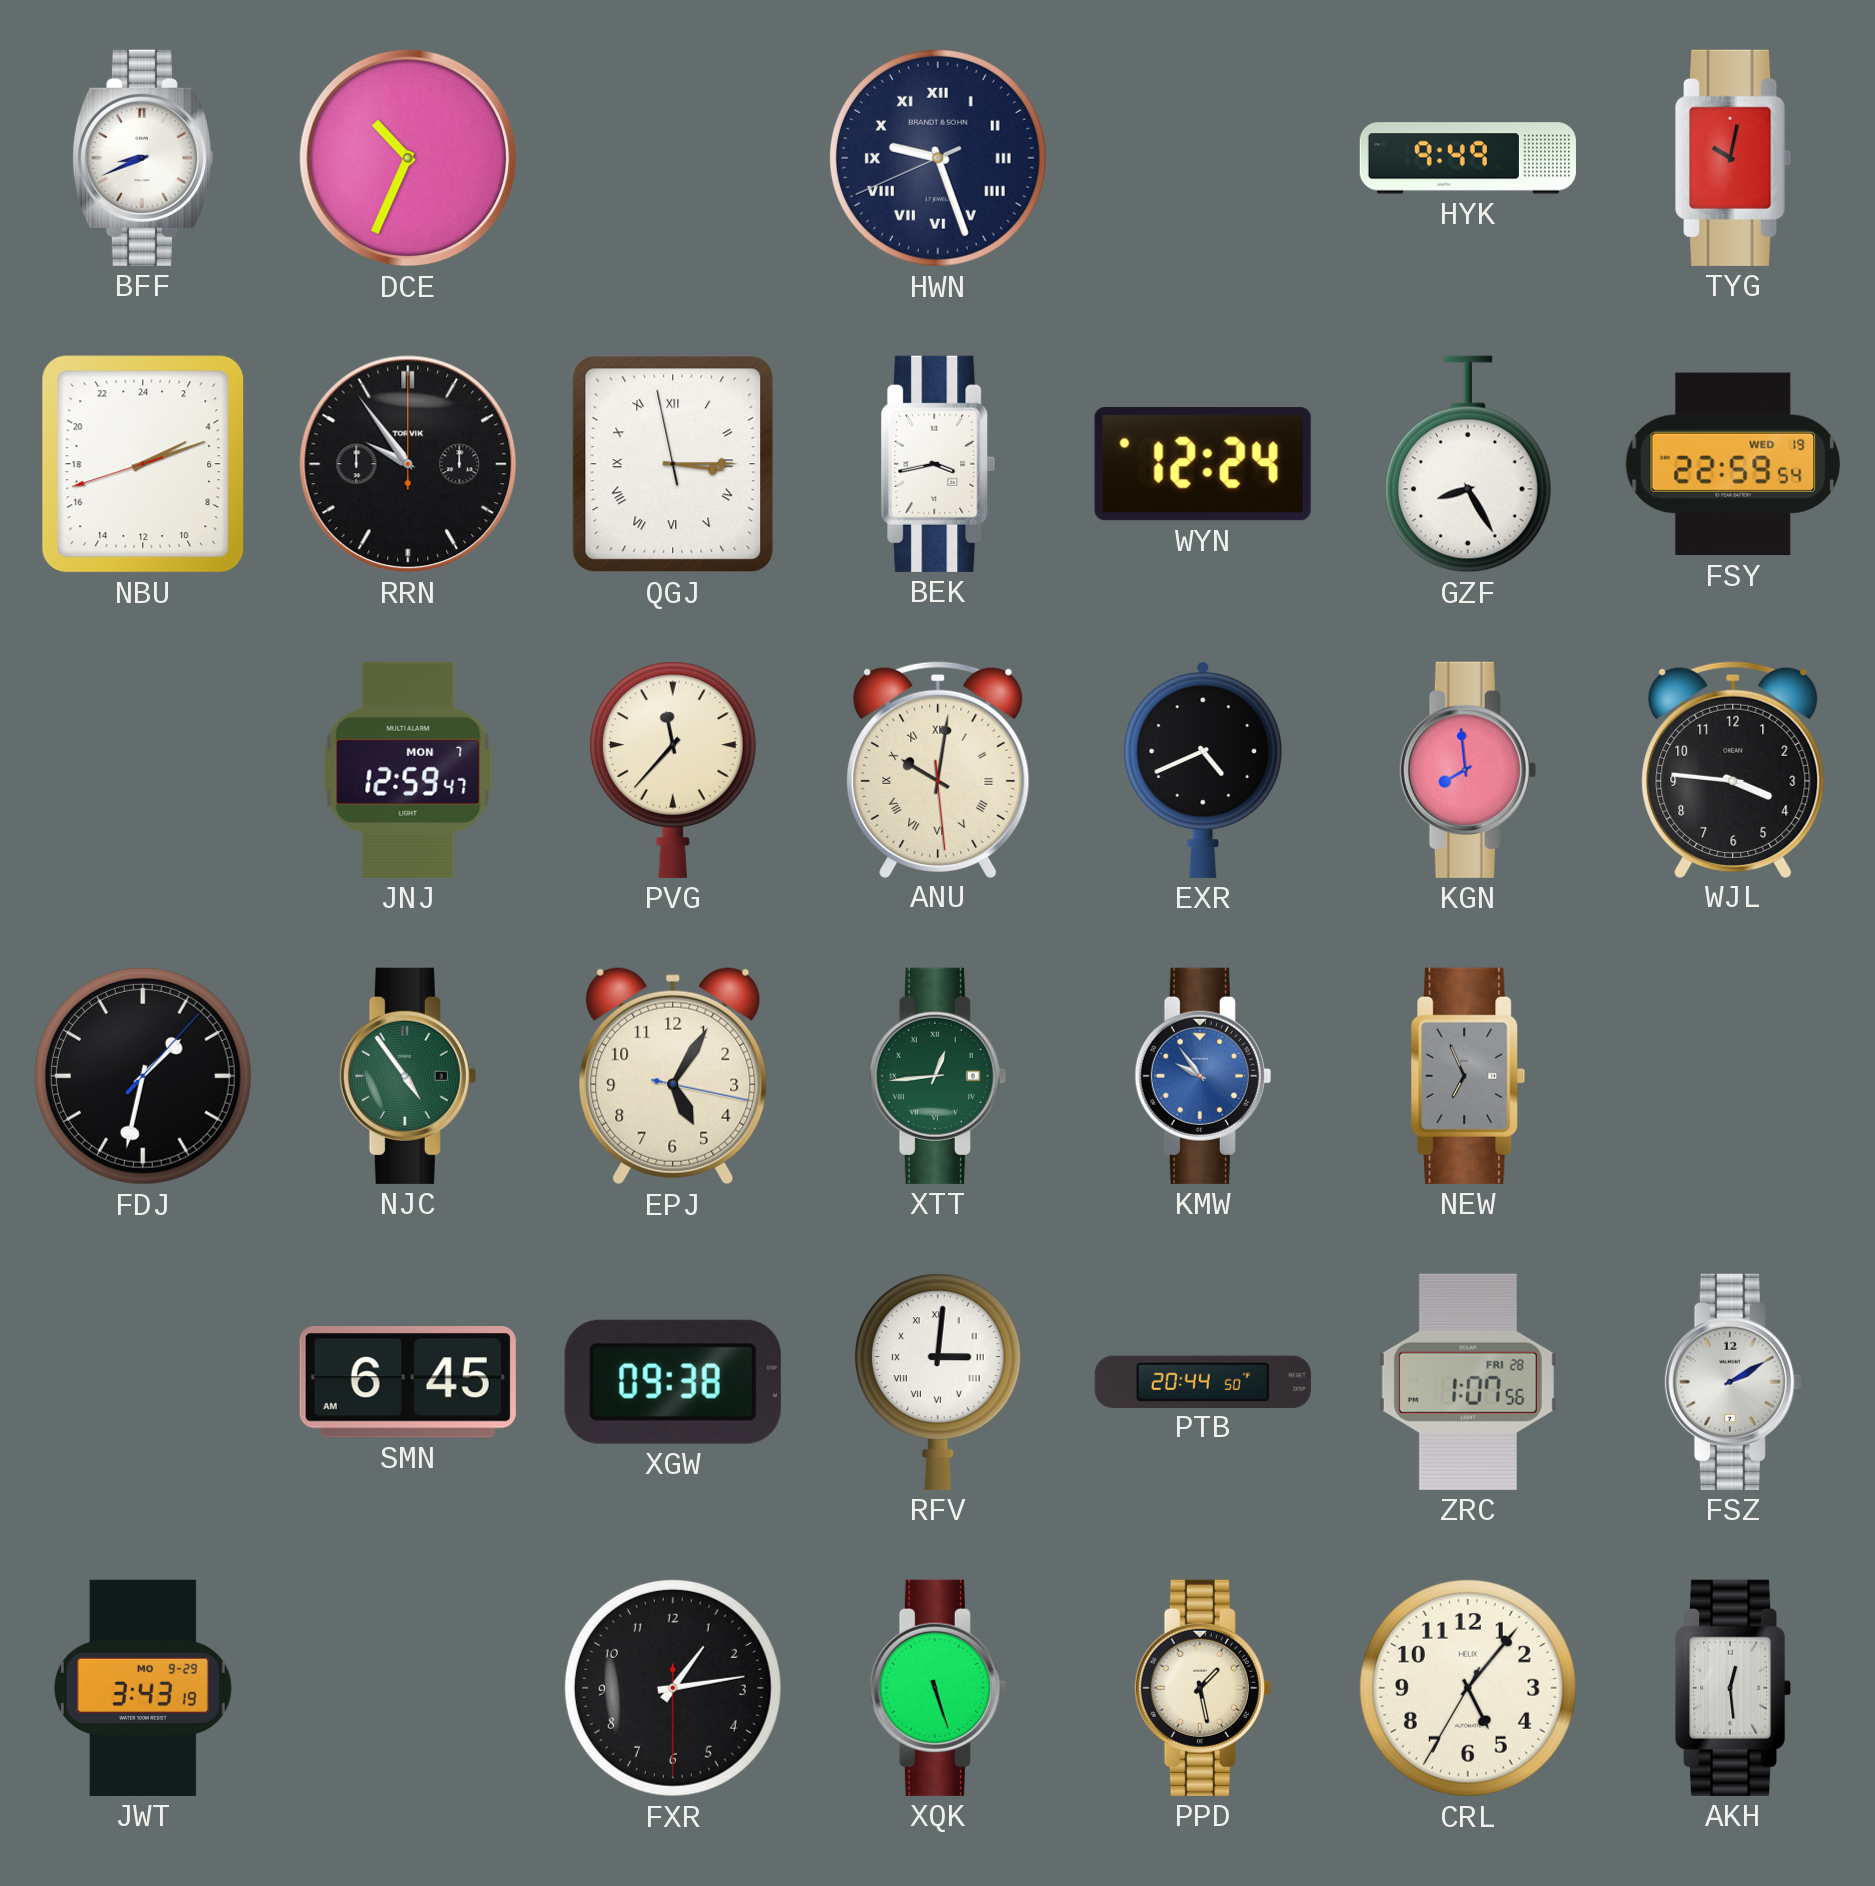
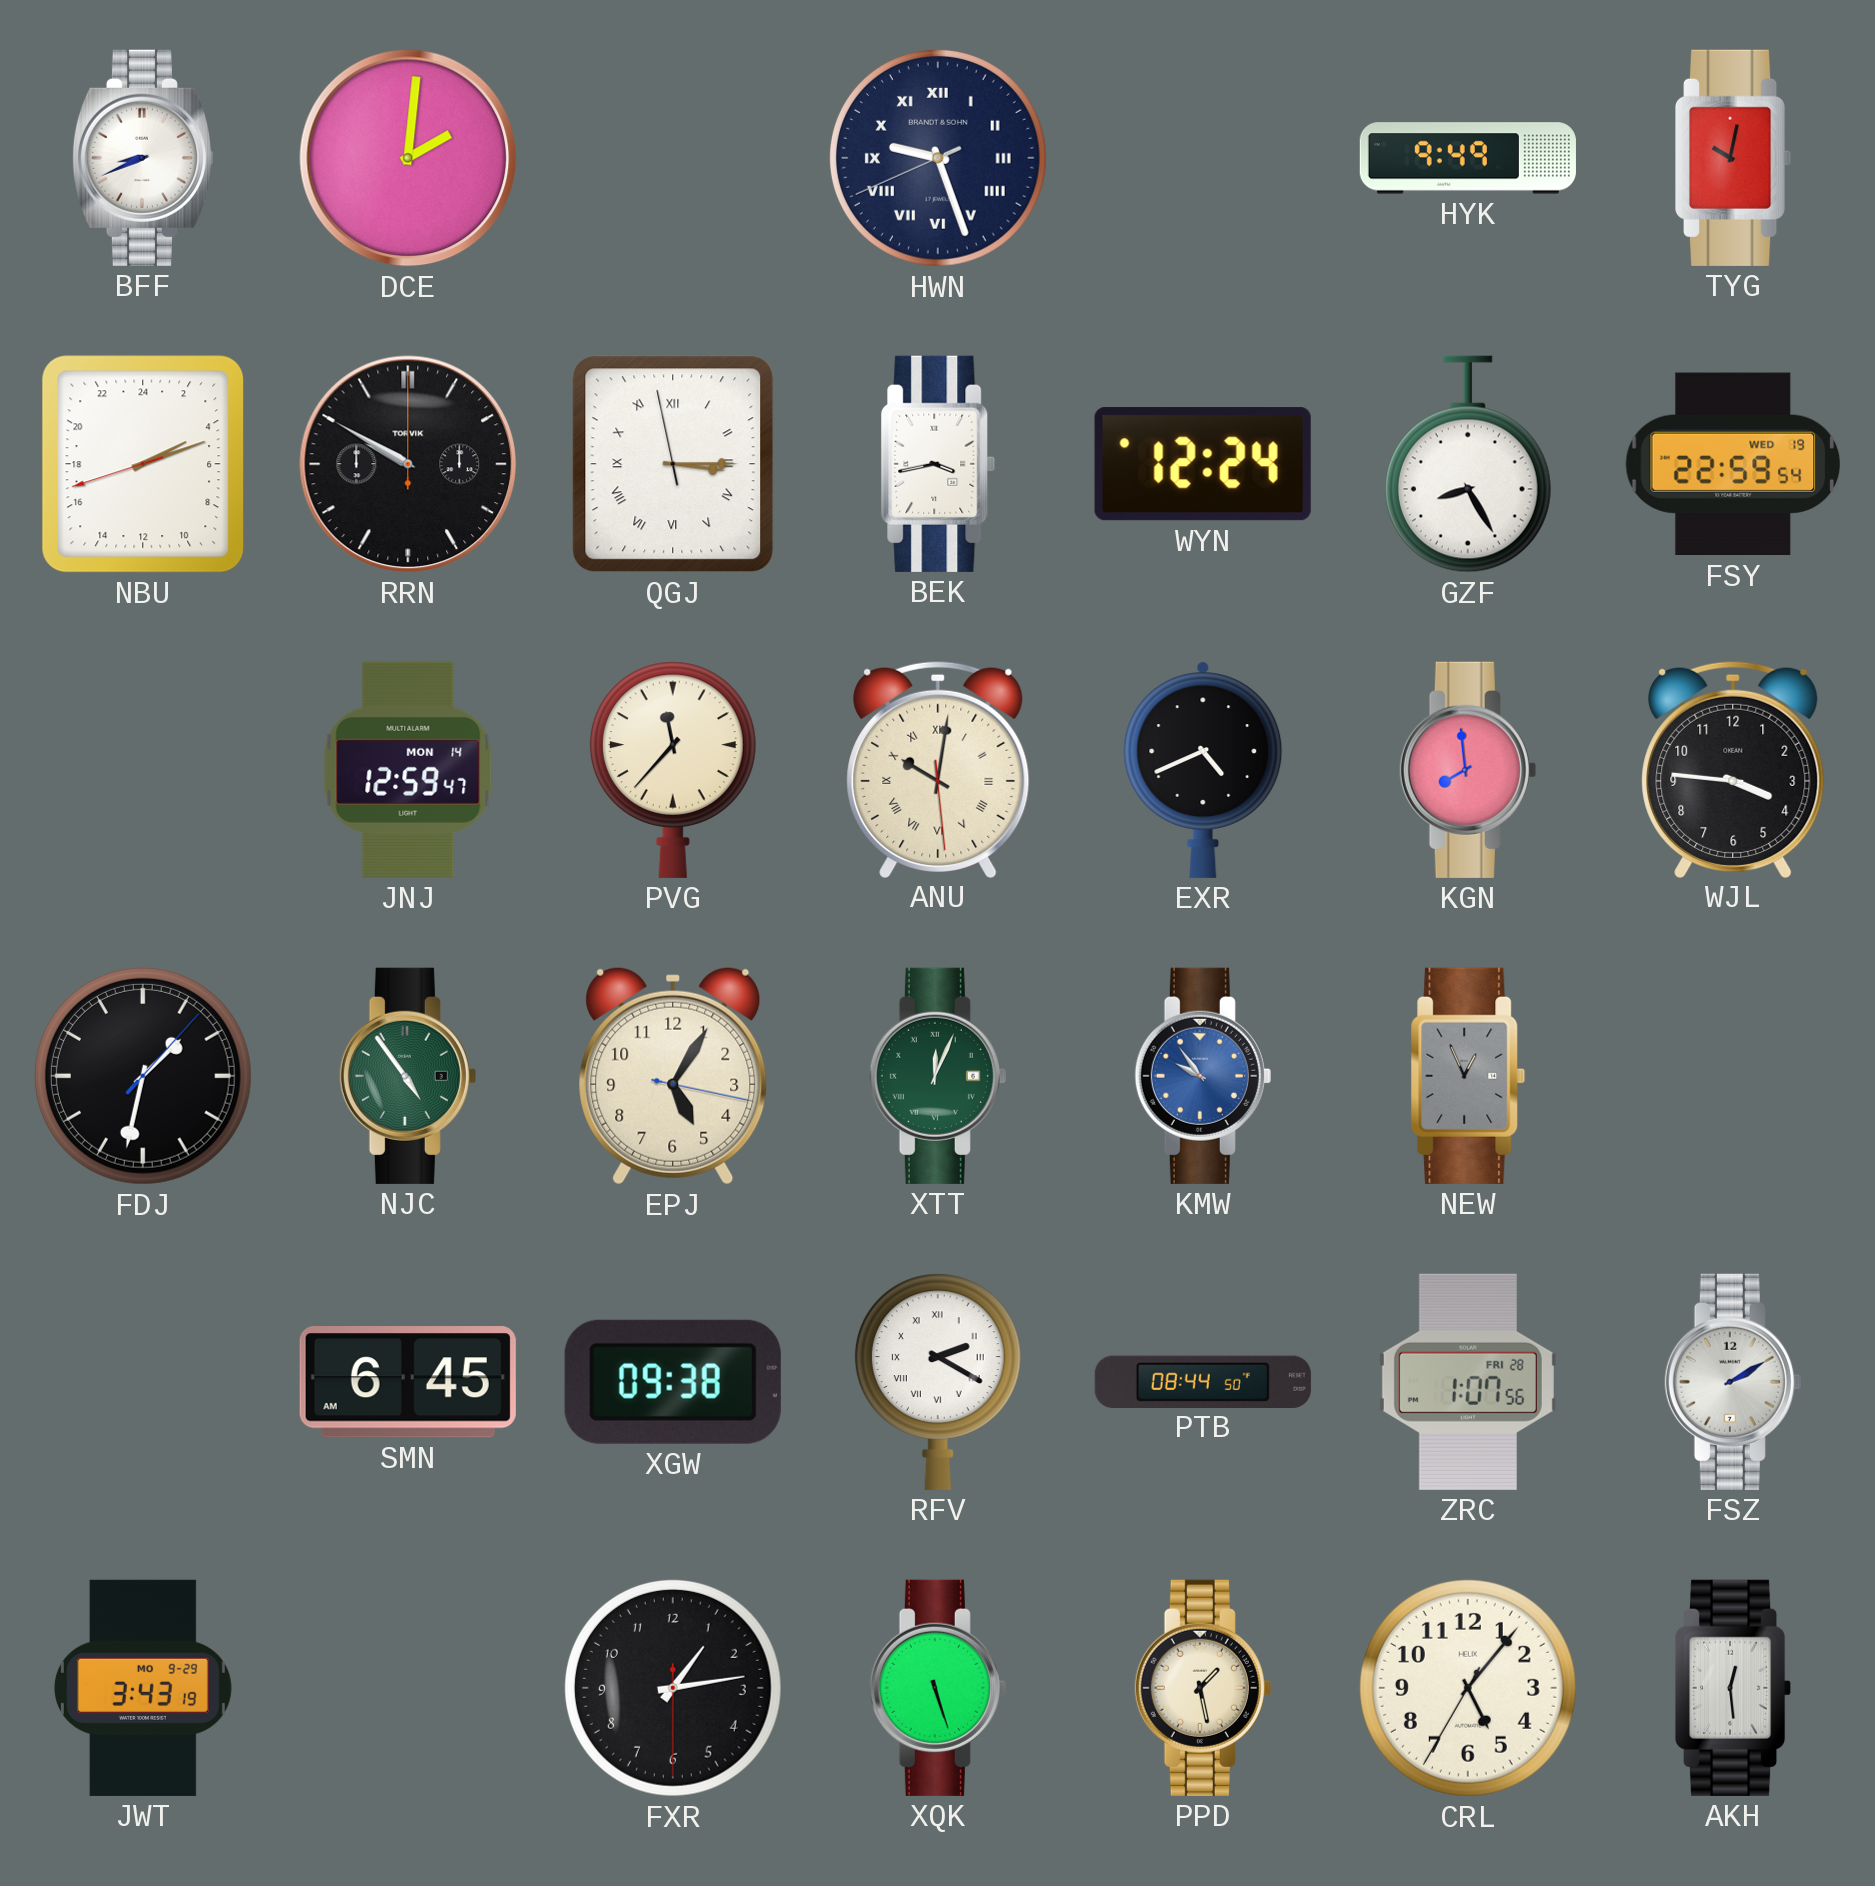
DCE: 10:34 -> 2:01
RRN: 9:54 -> 9:50
JNJ date: MON 7 -> MON 14
XTT: 12:44 -> 12:04
NEW: 6:56 -> 12:56
RFV: 3:01 -> 2:20
PTB: 20:44 -> 08:44
